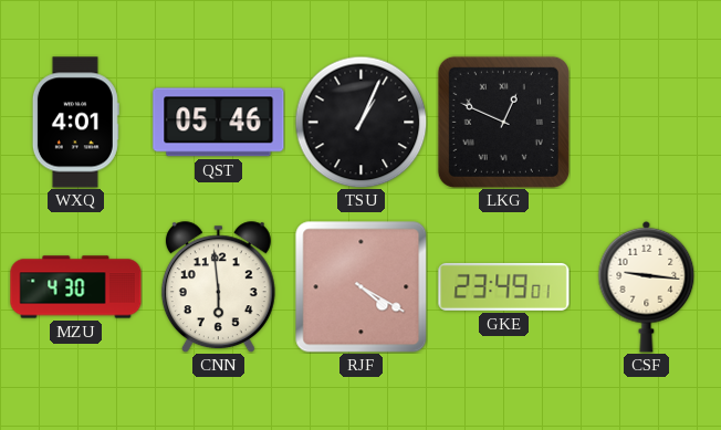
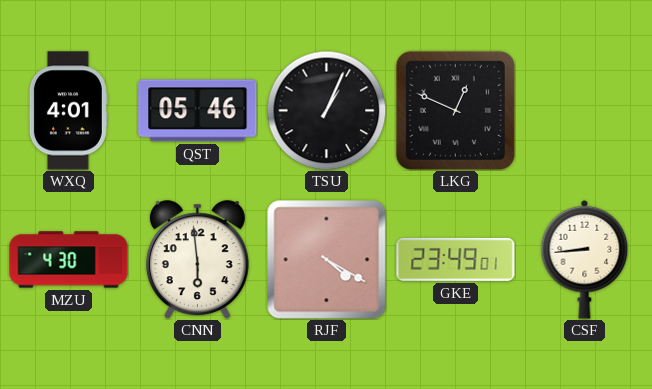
CSF: 9:16 -> 8:44
